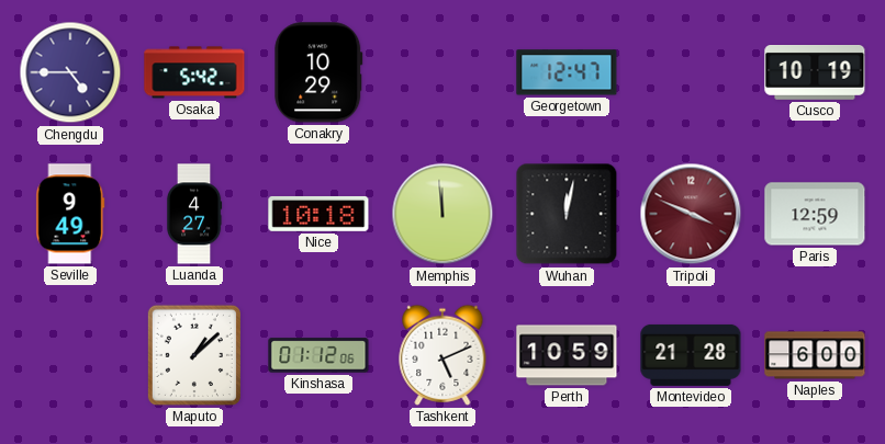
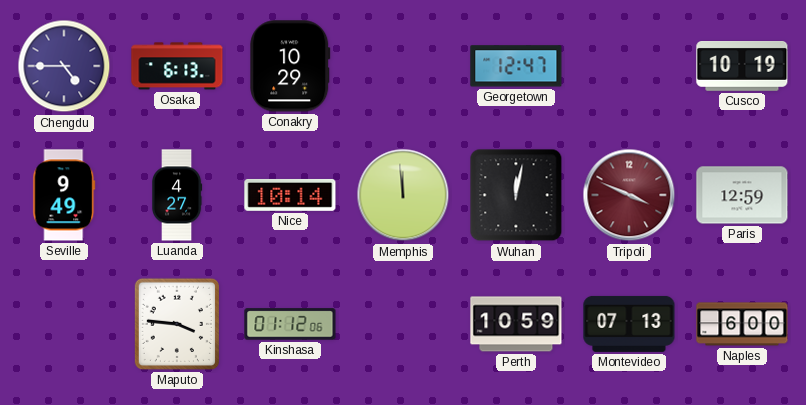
Osaka: 5:42 -> 6:13
Nice: 10:18 -> 10:14
Maputo: 1:08 -> 3:46
Tashkent: 5:11 -> none
Montevideo: 21:28 -> 07:13
